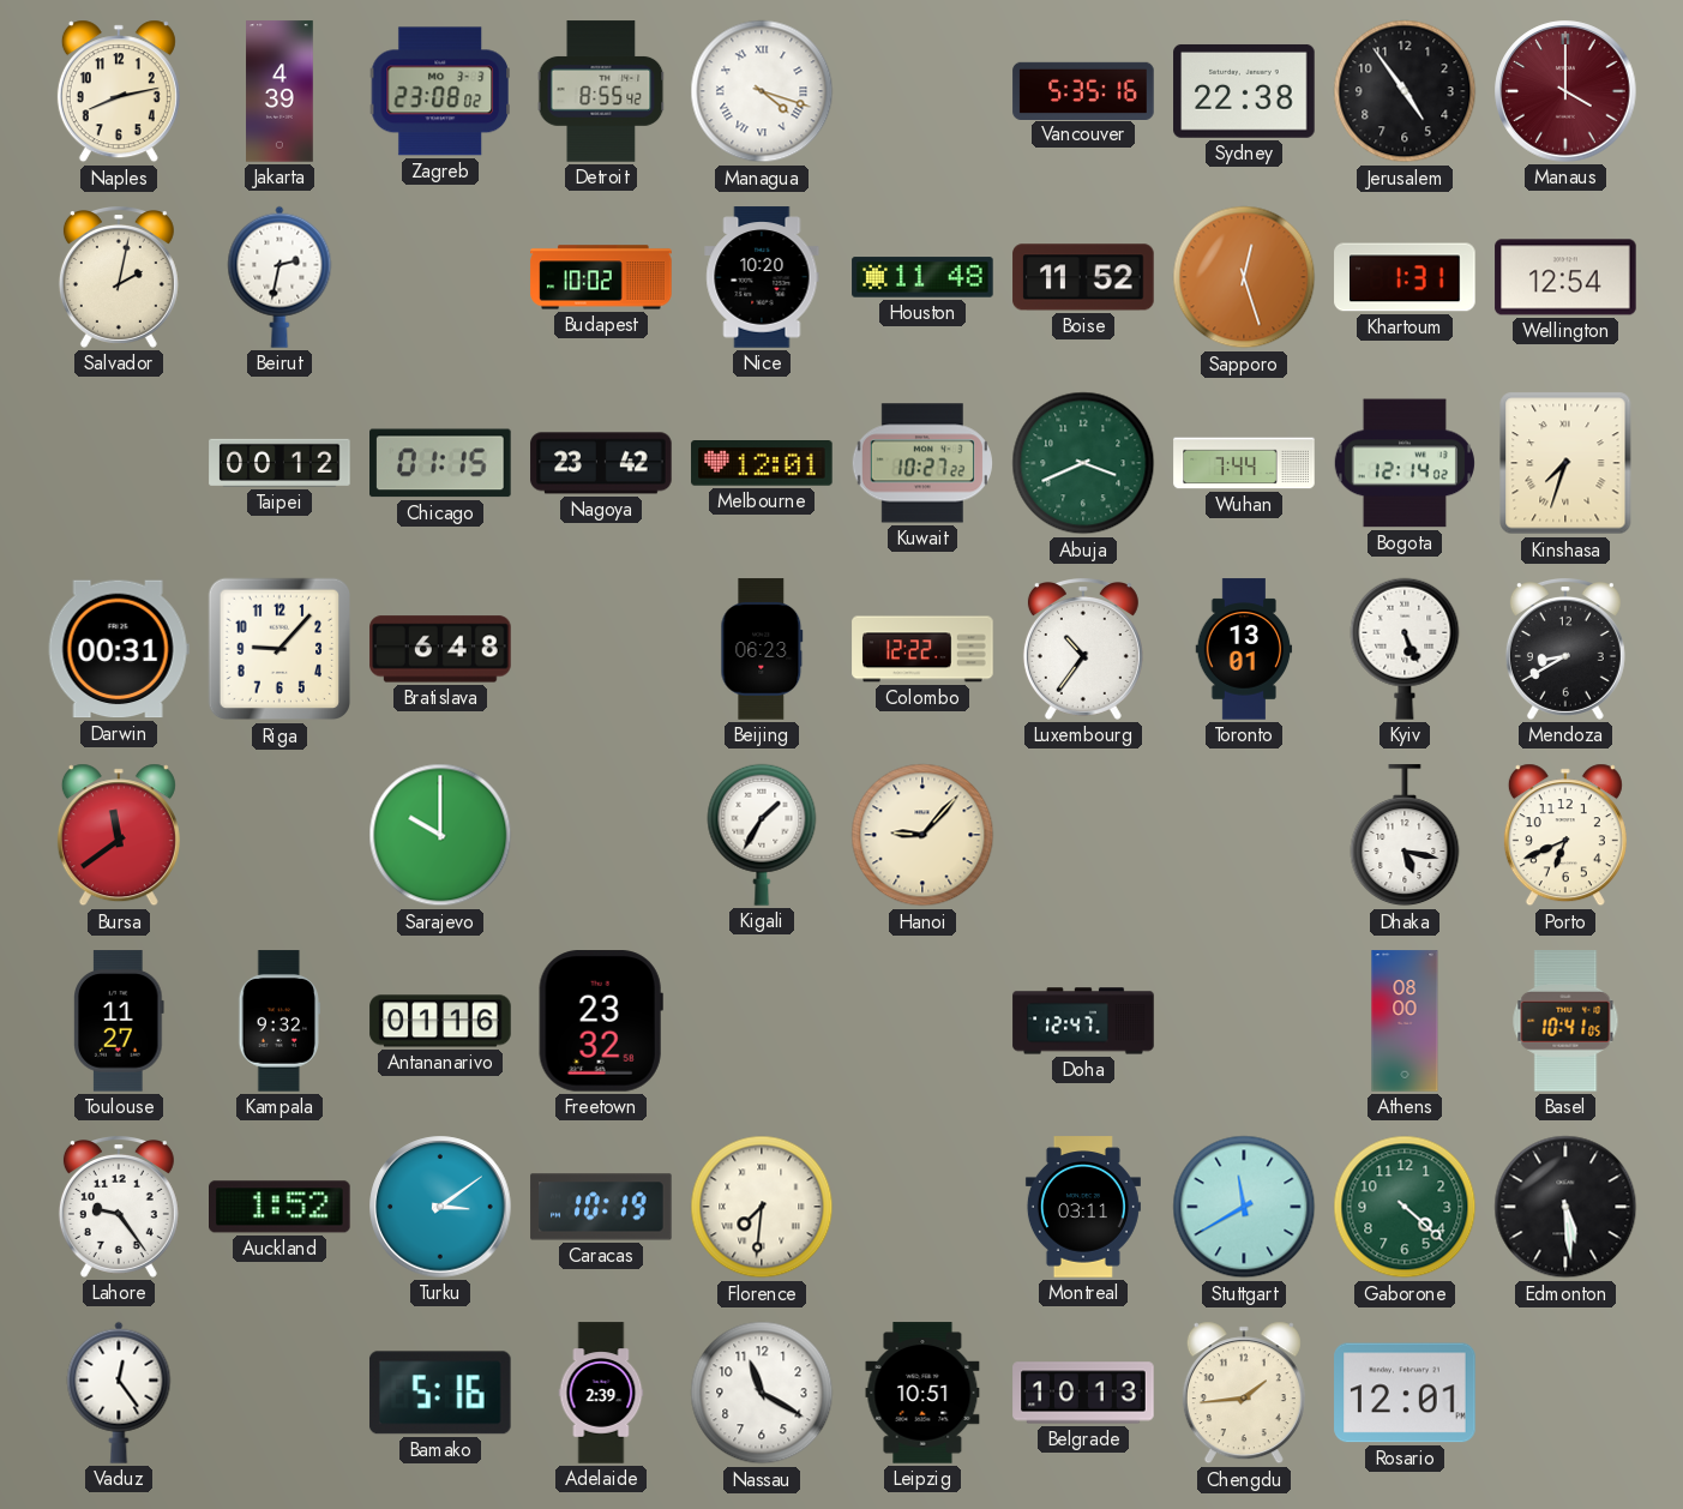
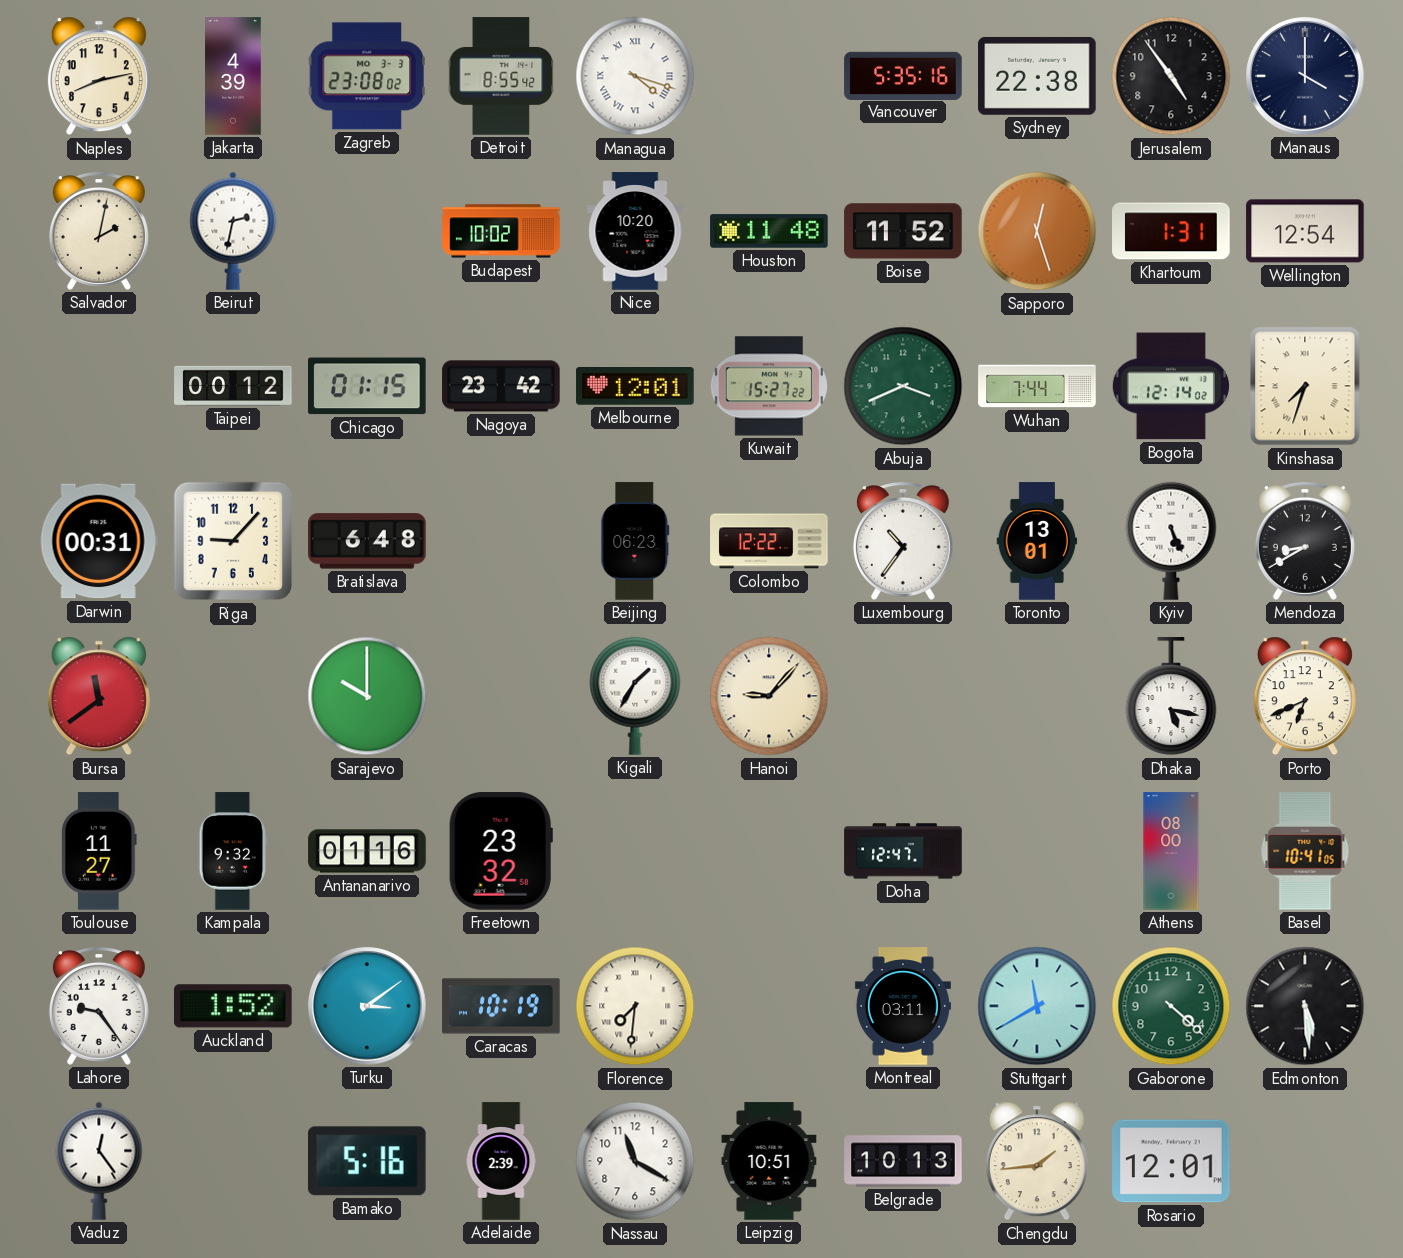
Manaus dial: burgundy -> navy
Kuwait: 10:27 -> 15:27
